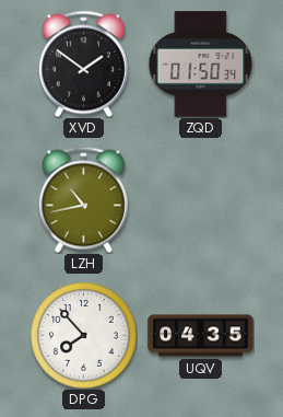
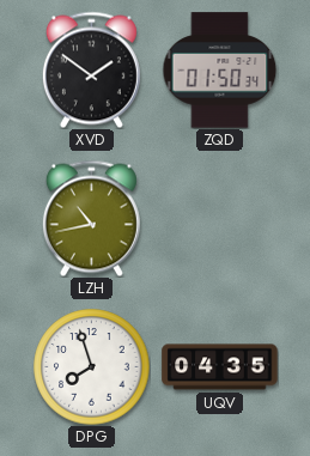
DPG: 7:53 -> 7:57
